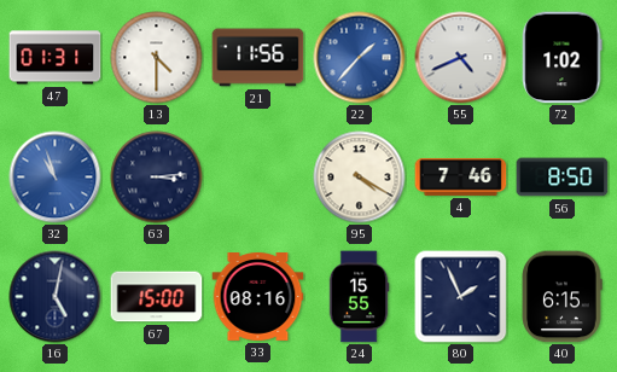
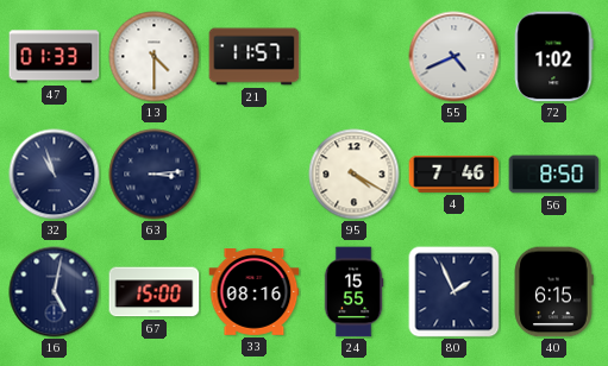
47: 01:31 -> 01:33
21: 11:56 -> 11:57
22: 1:37 -> none
32 dial: blue -> navy
